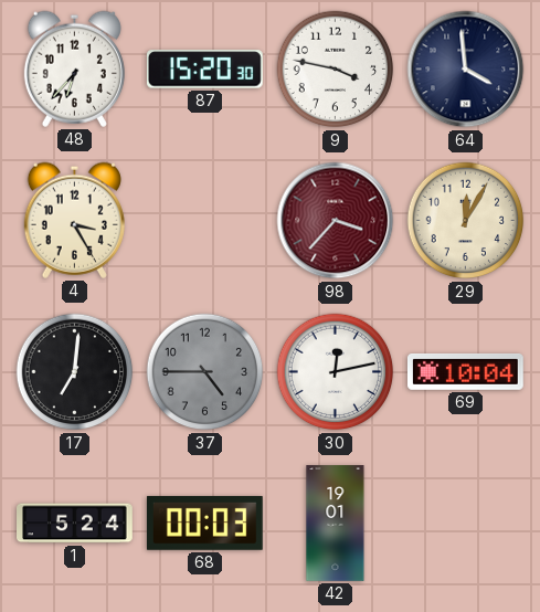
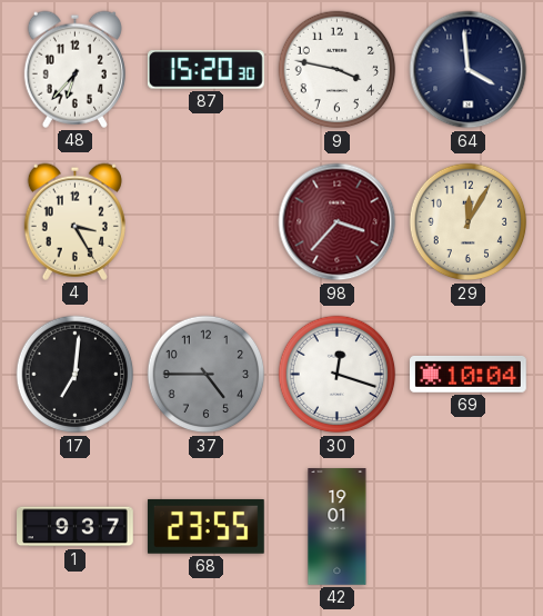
30: 12:13 -> 12:18
1: 5:24 -> 9:37
68: 00:03 -> 23:55
